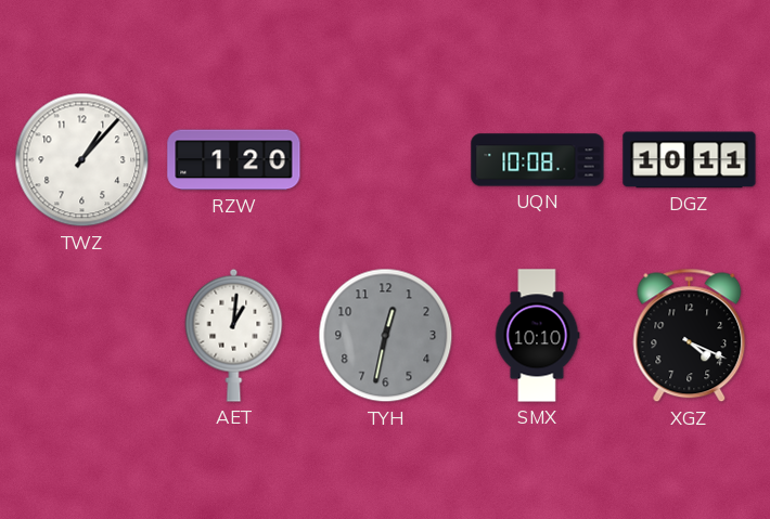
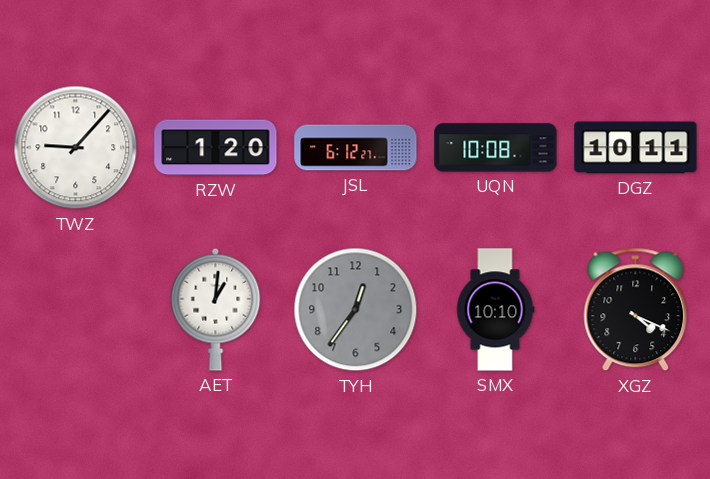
TWZ: 1:07 -> 9:07
JSL: none -> 6:12
TYH: 12:32 -> 12:36
